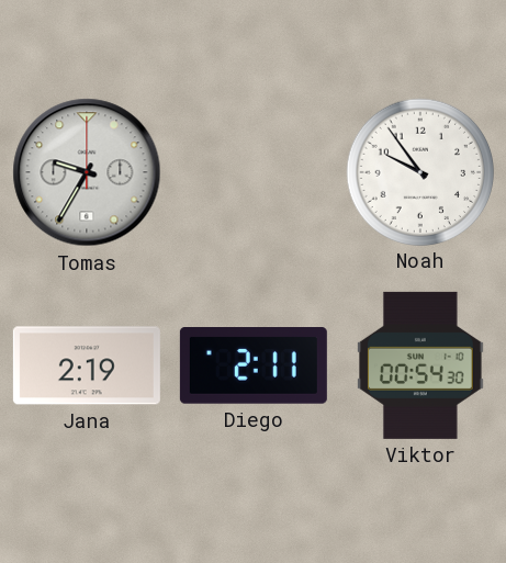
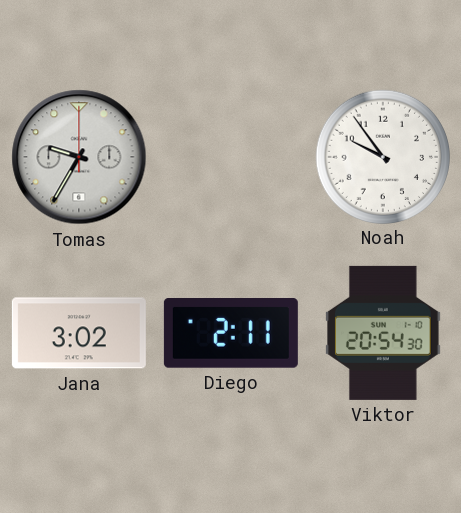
Jana: 2:19 -> 3:02
Viktor: 00:54 -> 20:54
